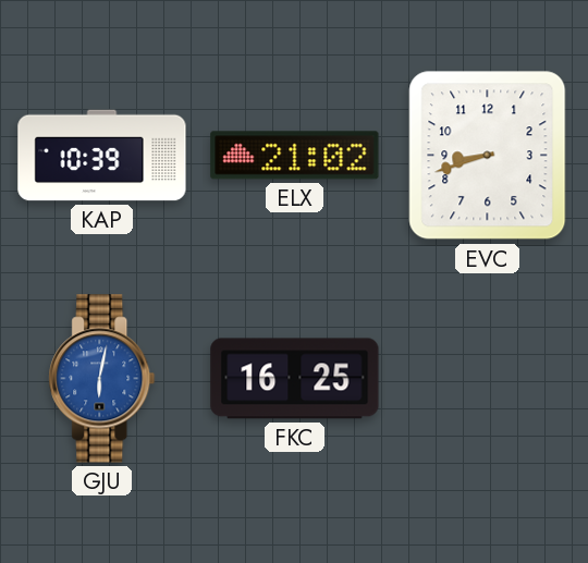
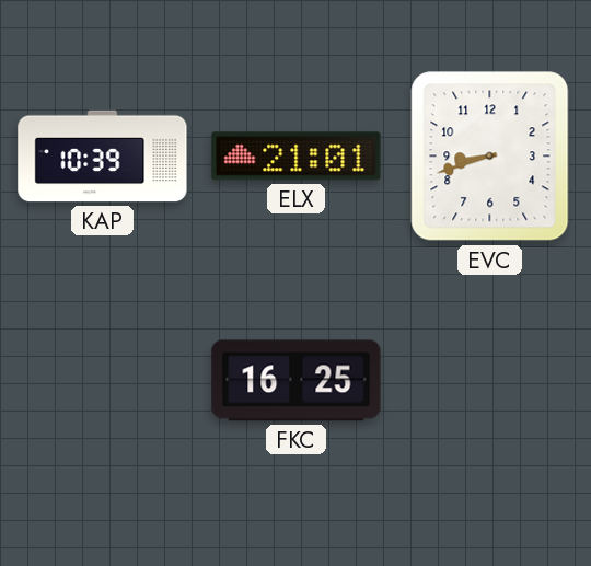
ELX: 21:02 -> 21:01
GJU: 6:02 -> none
